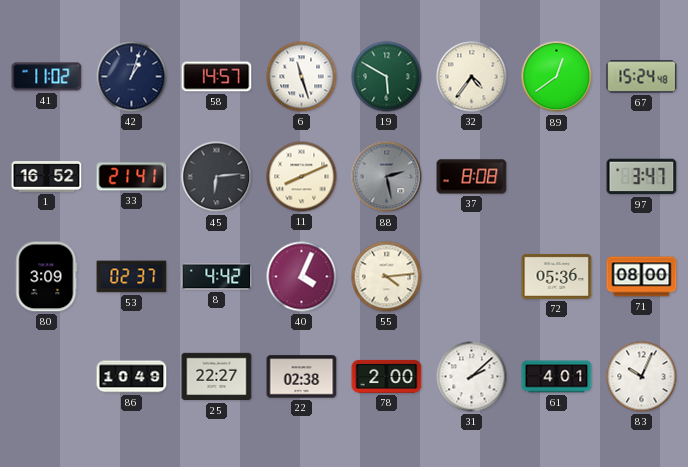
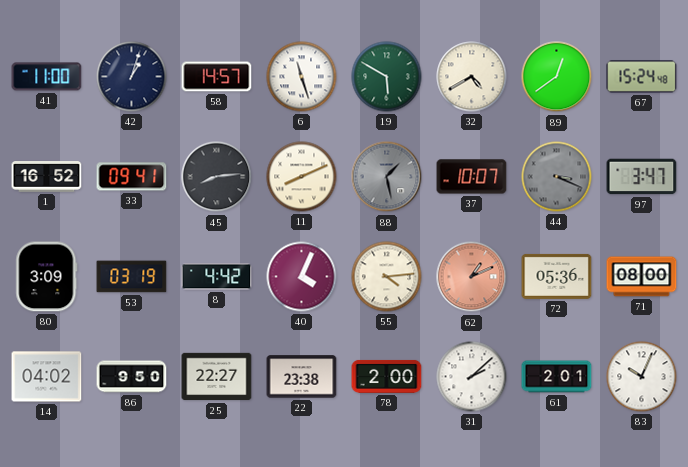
41: 11:02 -> 11:00
32: 4:36 -> 4:40
33: 21:41 -> 09:41
45: 6:14 -> 8:14
88: 2:28 -> 1:28
37: 8:08 -> 10:07
44: none -> 3:19
53: 02:37 -> 03:19
62: none -> 1:11
14: none -> 04:02
86: 10:49 -> 9:50
22: 02:38 -> 23:38
61: 4:01 -> 2:01
